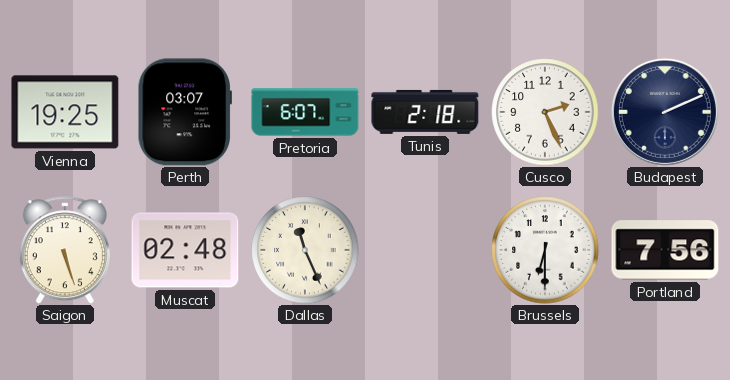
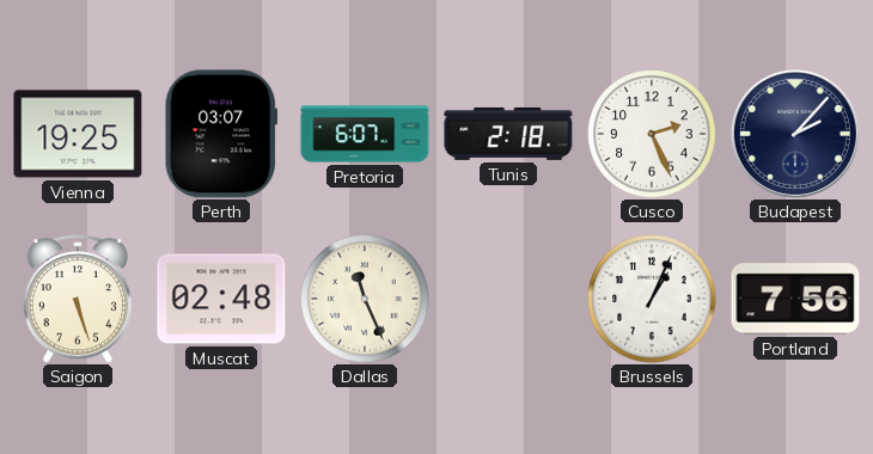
Budapest: 2:11 -> 2:07
Brussels: 6:30 -> 1:04
